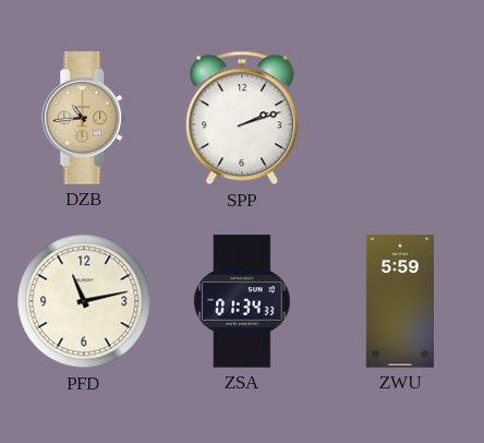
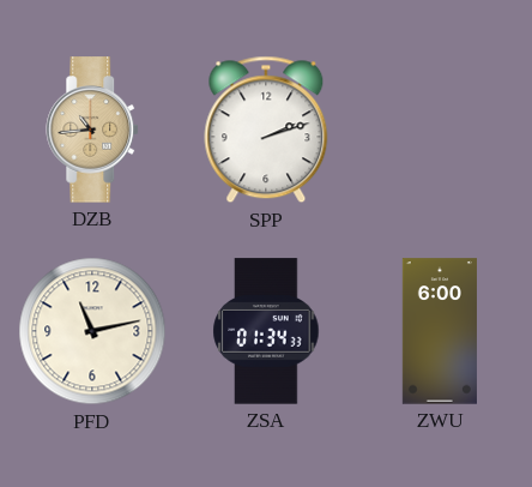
ZWU: 5:59 -> 6:00
